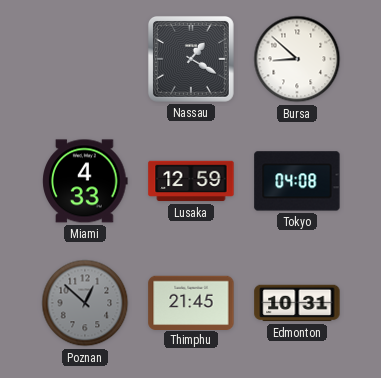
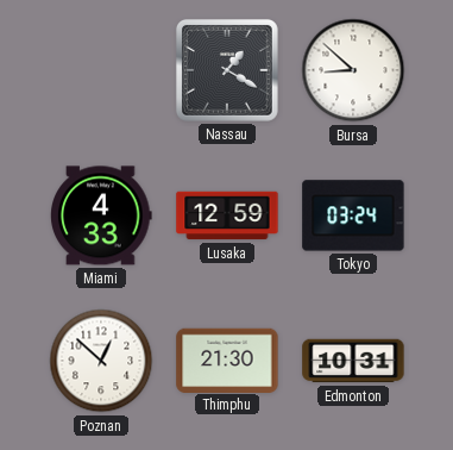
Tokyo: 04:08 -> 03:24
Poznan dial: grey -> white
Thimphu: 21:45 -> 21:30
